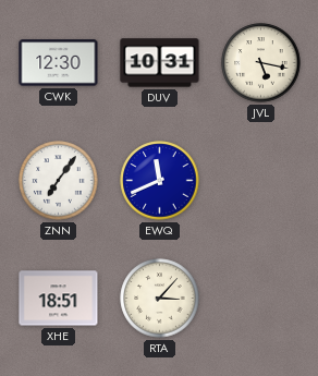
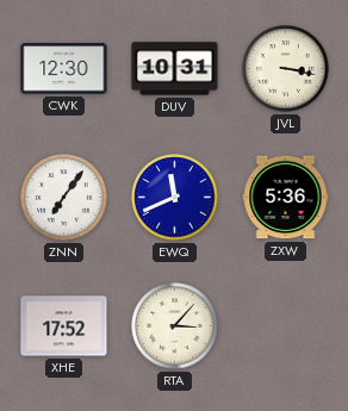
JVL: 5:17 -> 3:17
ZXW: none -> 5:36
XHE: 18:51 -> 17:52
